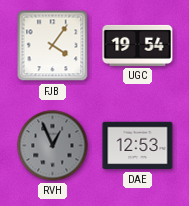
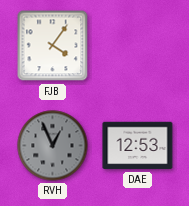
UGC: 19:54 -> none
